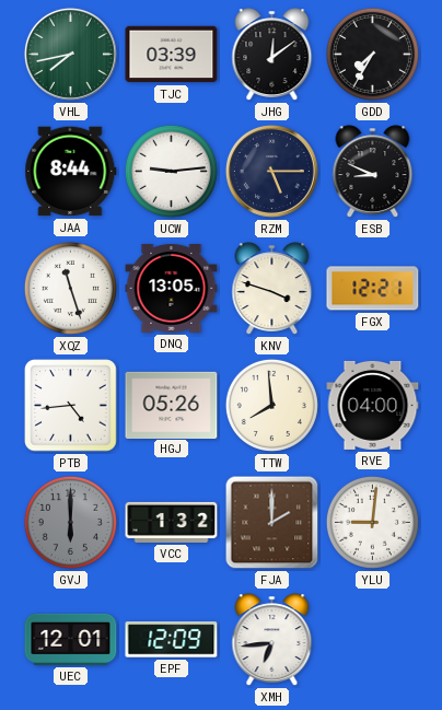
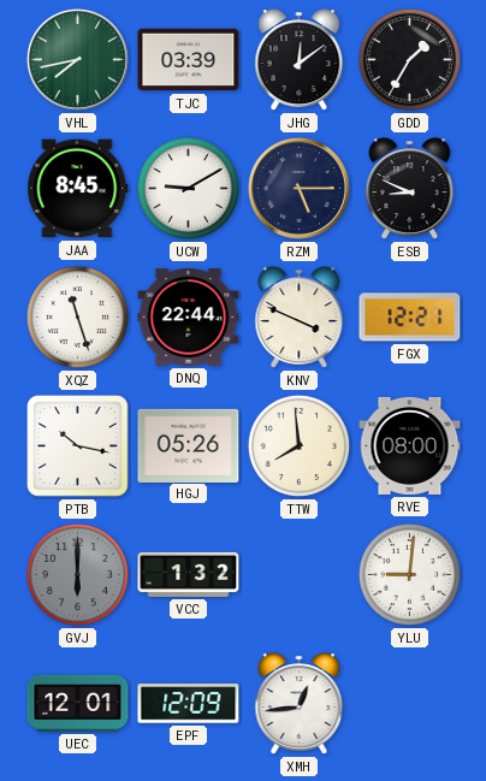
GDD: 7:35 -> 1:35
JAA: 8:44 -> 8:45
UCW: 9:14 -> 9:10
DNQ: 13:05 -> 22:44
KNV: 3:48 -> 3:49
PTB: 4:44 -> 10:17
RVE: 04:00 -> 08:00
FJA: 2:00 -> none
XMH: 6:44 -> 12:44
